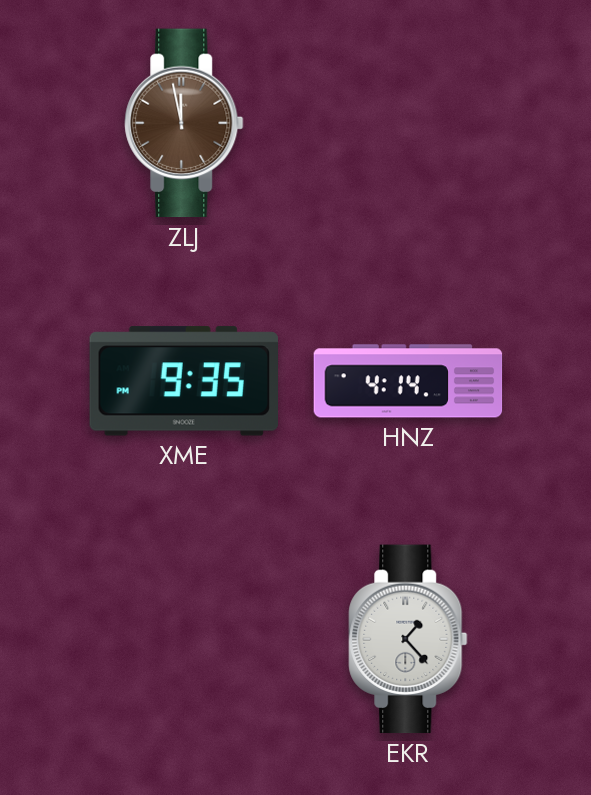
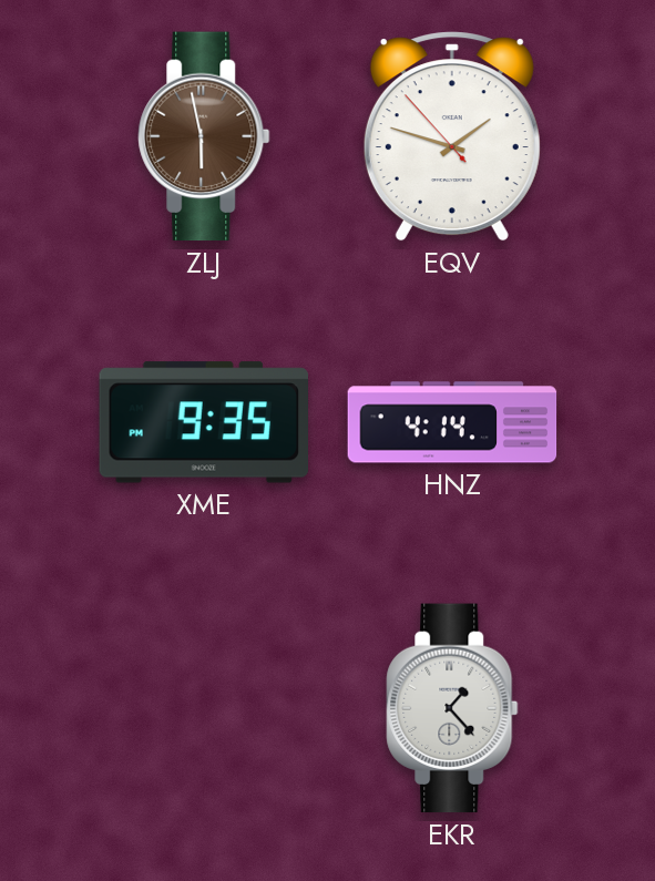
ZLJ: 11:58 -> 5:58
EQV: none -> 1:47
